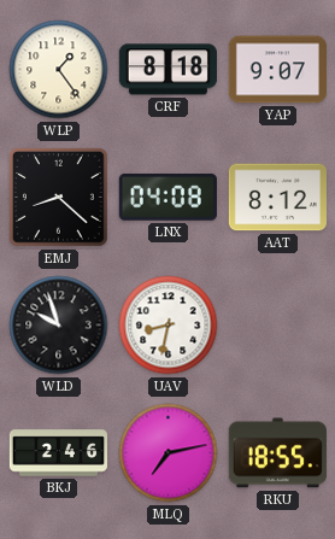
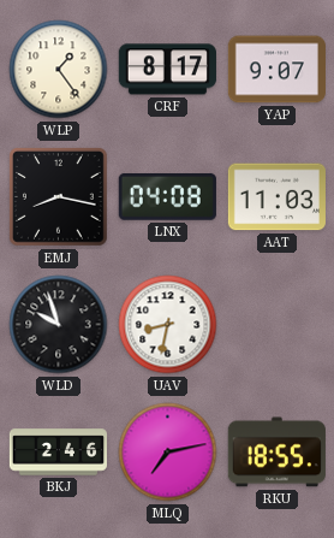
CRF: 8:18 -> 8:17
EMJ: 8:22 -> 8:17
AAT: 8:12 -> 11:03
